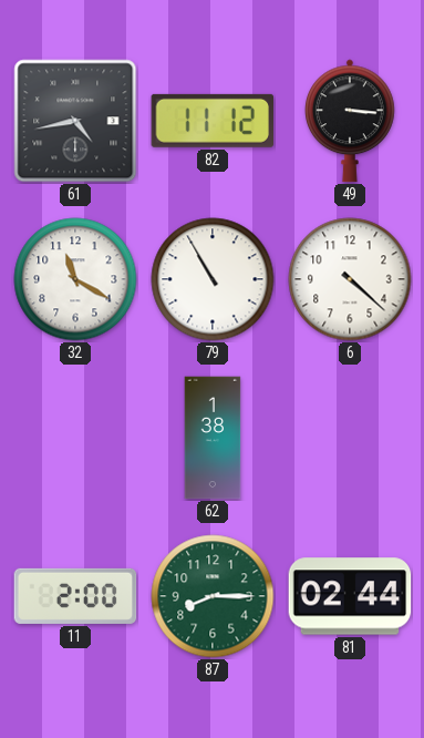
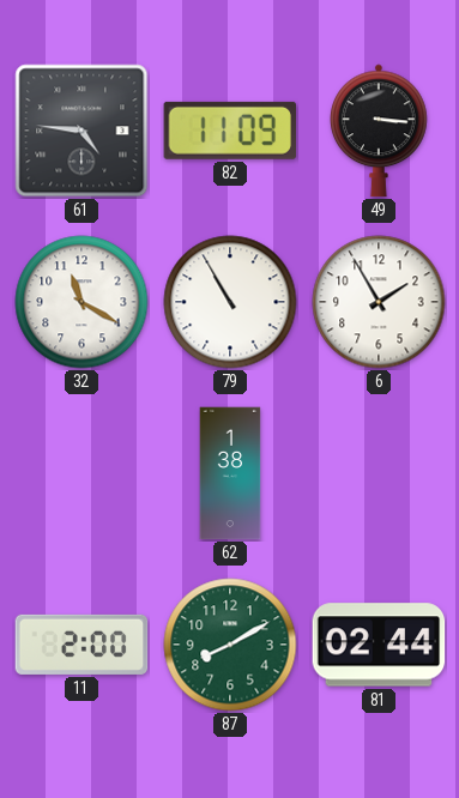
61: 4:43 -> 4:46
82: 11:12 -> 11:09
6: 4:22 -> 1:55
87: 8:15 -> 8:10
